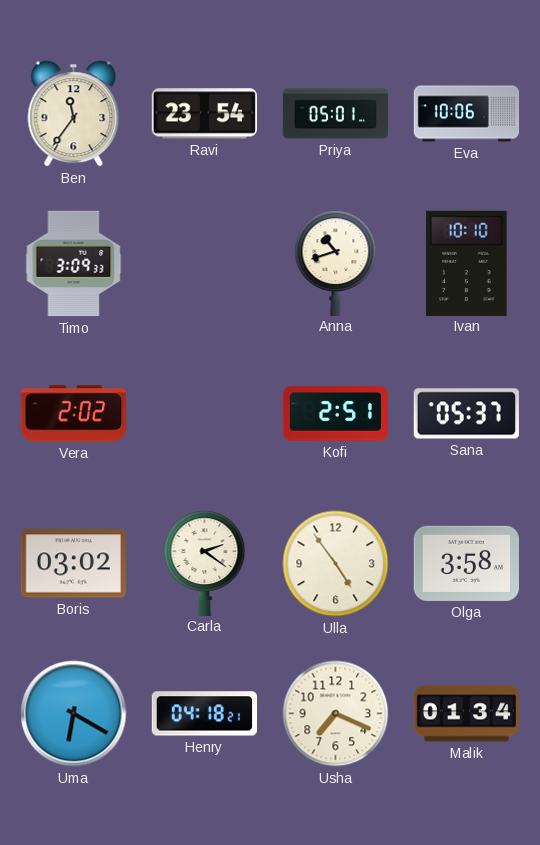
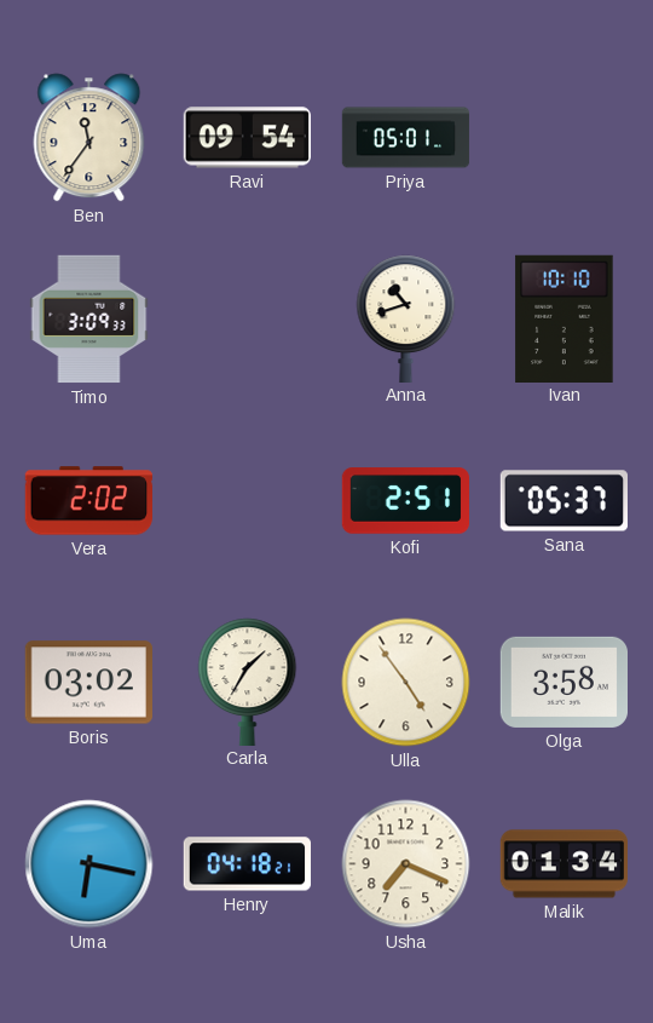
Ravi: 23:54 -> 09:54
Eva: 10:06 -> none
Carla: 2:21 -> 1:35
Uma: 6:20 -> 6:17
